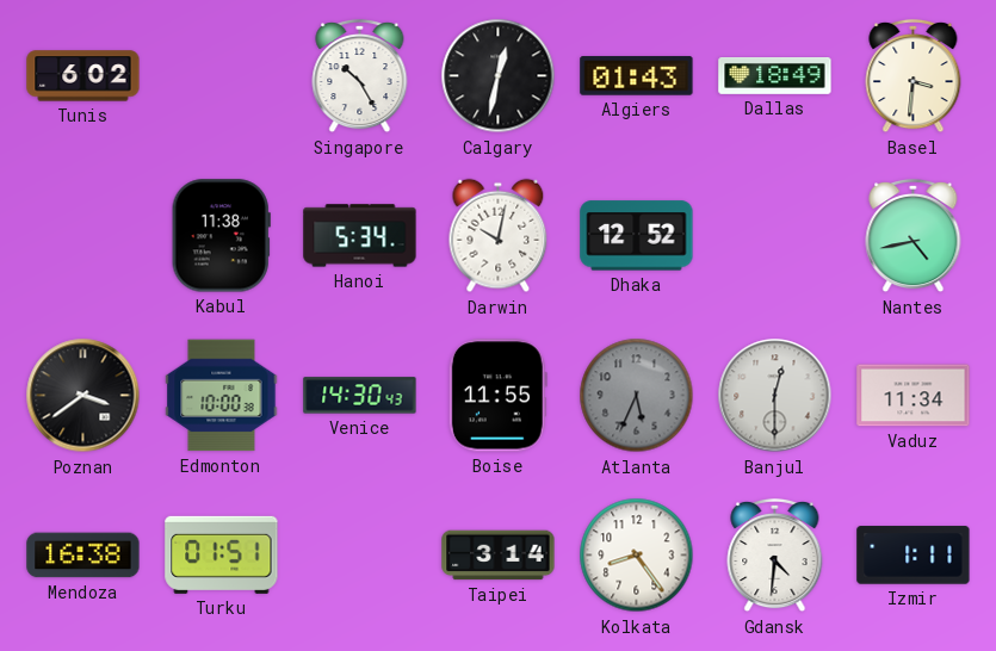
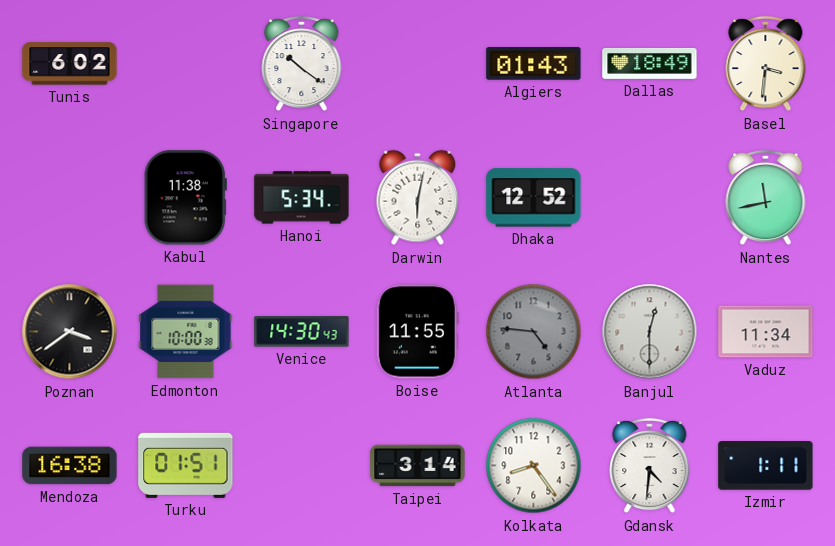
Singapore: 10:25 -> 10:21
Calgary: 12:32 -> none
Darwin: 10:02 -> 6:02
Nantes: 4:43 -> 11:43
Atlanta: 5:34 -> 4:46
